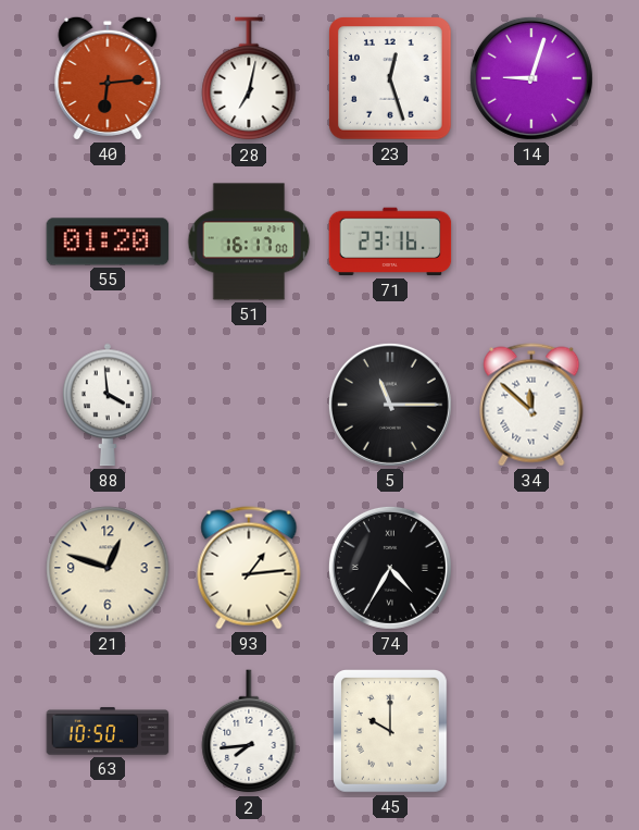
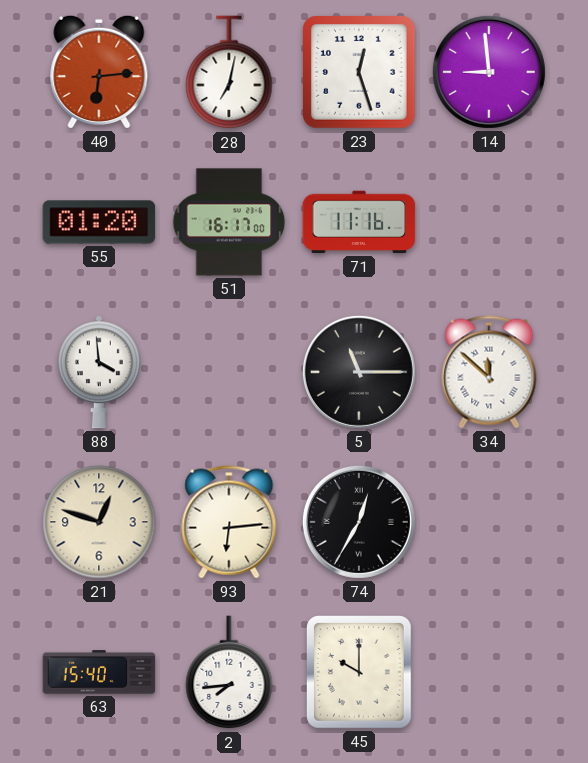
14: 9:03 -> 8:59
71: 23:16 -> 11:16
93: 1:14 -> 6:14
74: 4:35 -> 12:35
63: 10:50 -> 15:40
